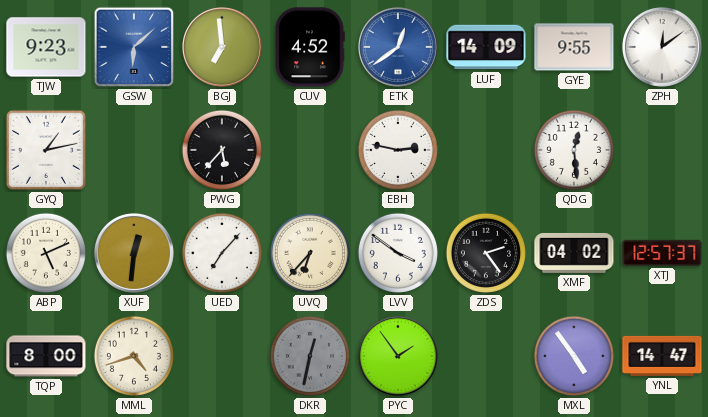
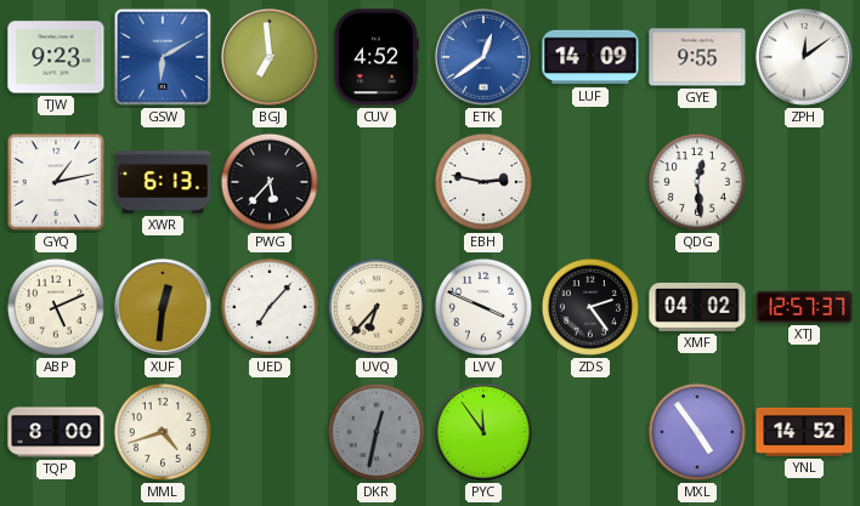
GSW: 6:08 -> 6:10
XWR: none -> 6:13
LVV: 3:51 -> 3:49
PYC: 1:54 -> 11:54
YNL: 14:47 -> 14:52
